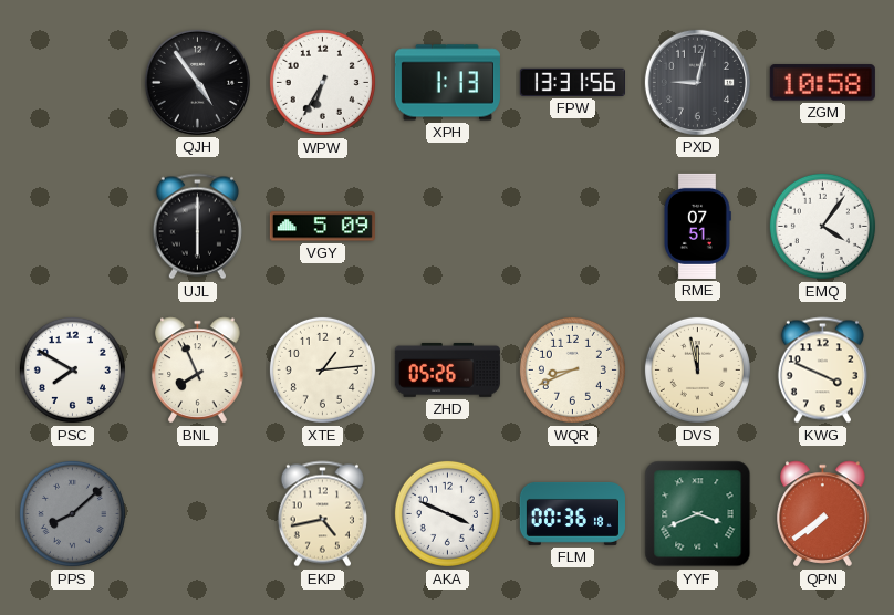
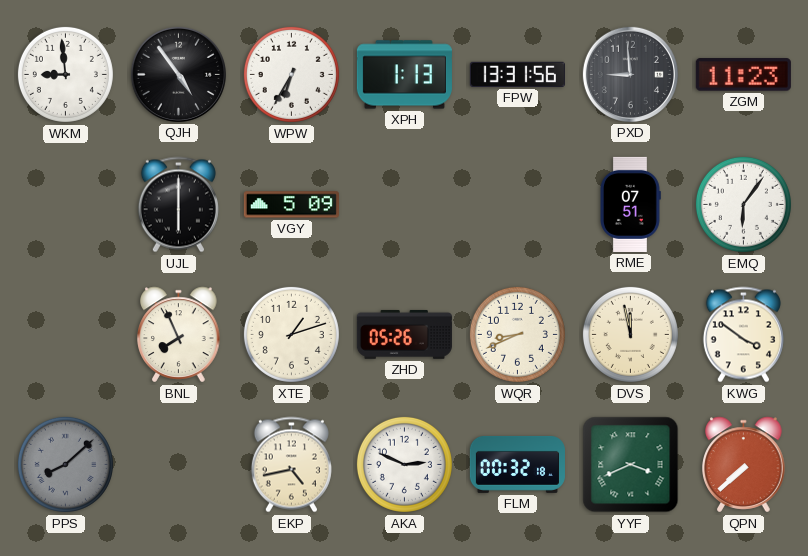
WKM: none -> 8:59
PXD: 9:02 -> 8:59
ZGM: 10:58 -> 11:23
EMQ: 4:06 -> 6:06
PSC: 7:50 -> none
XTE: 1:14 -> 1:12
KWG: 3:49 -> 3:51
AKA: 3:49 -> 2:49
FLM: 00:36 -> 00:32
QPN: 7:39 -> 7:38
